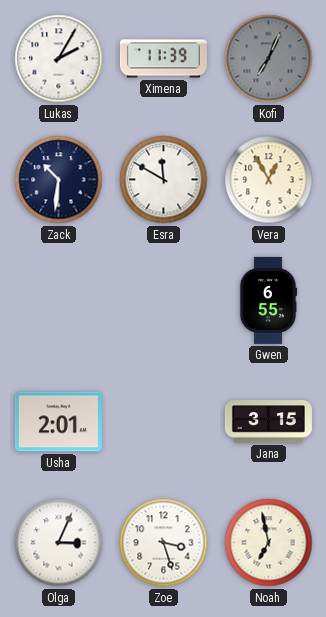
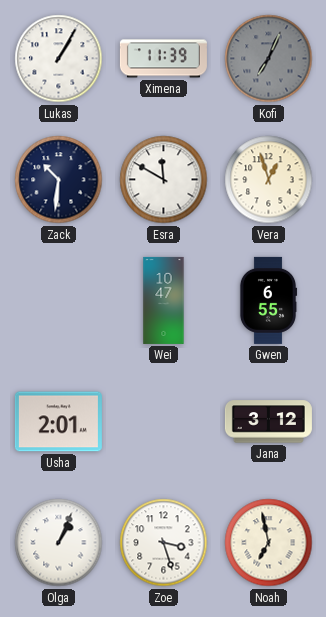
Lukas: 2:05 -> 1:05
Vera: 12:55 -> 12:57
Wei: none -> 10:47
Jana: 3:15 -> 3:12
Olga: 3:04 -> 1:04
